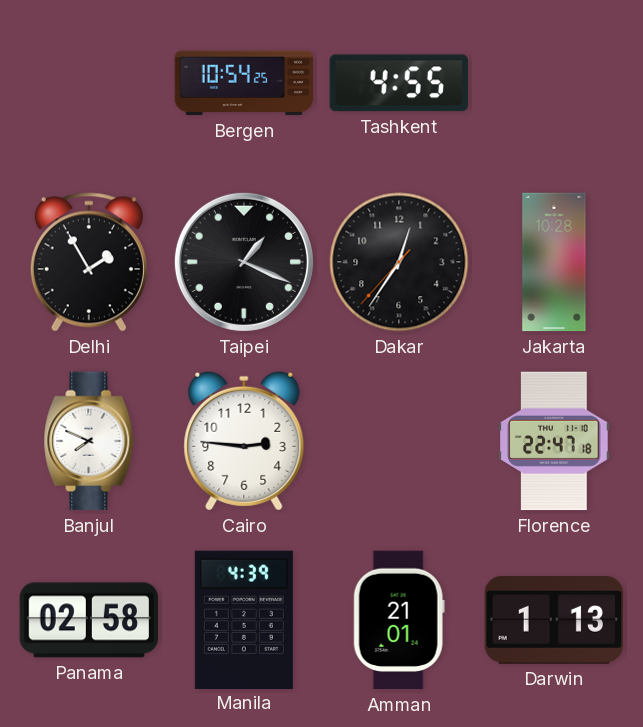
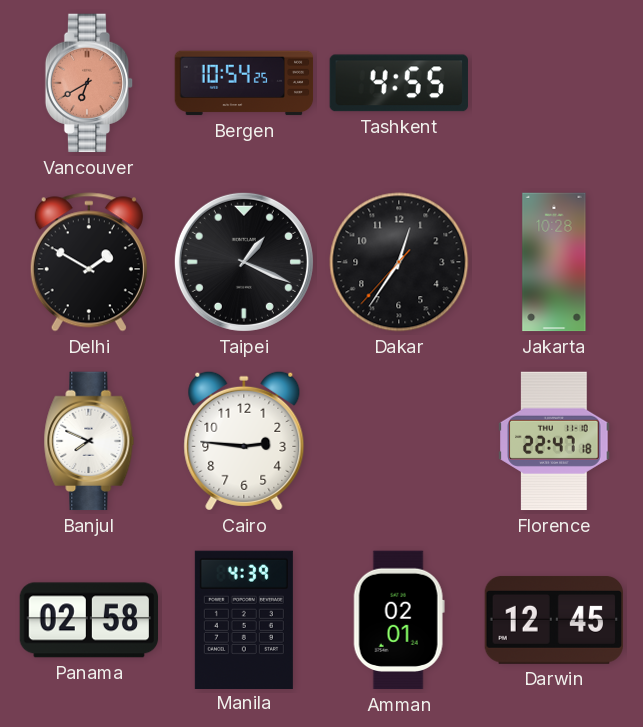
Vancouver: none -> 6:40
Delhi: 1:55 -> 1:50
Amman: 21:01 -> 02:01
Darwin: 1:13 -> 12:45
